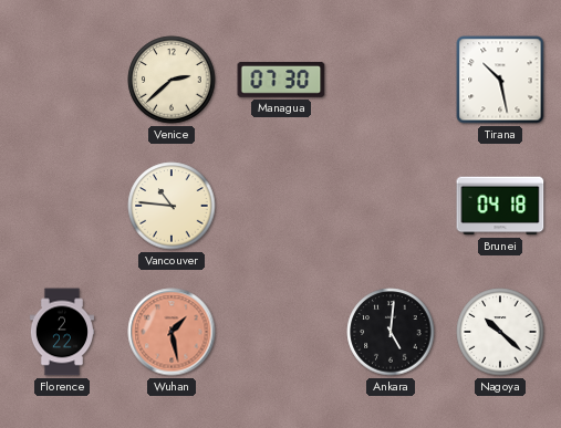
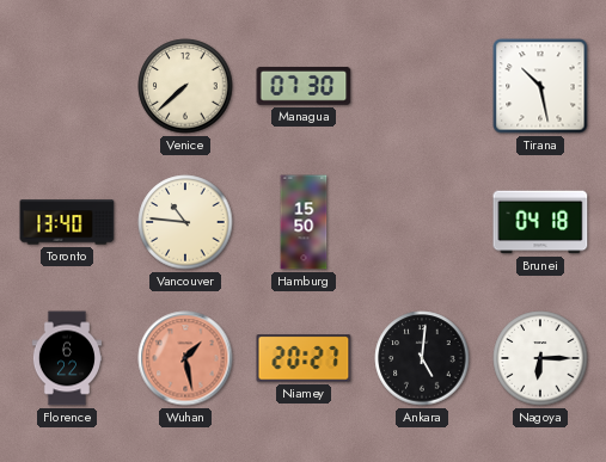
Venice: 2:38 -> 7:38
Toronto: none -> 13:40
Hamburg: none -> 15:50
Florence: 2:22 -> 6:22
Niamey: none -> 20:27
Nagoya: 10:22 -> 6:15
